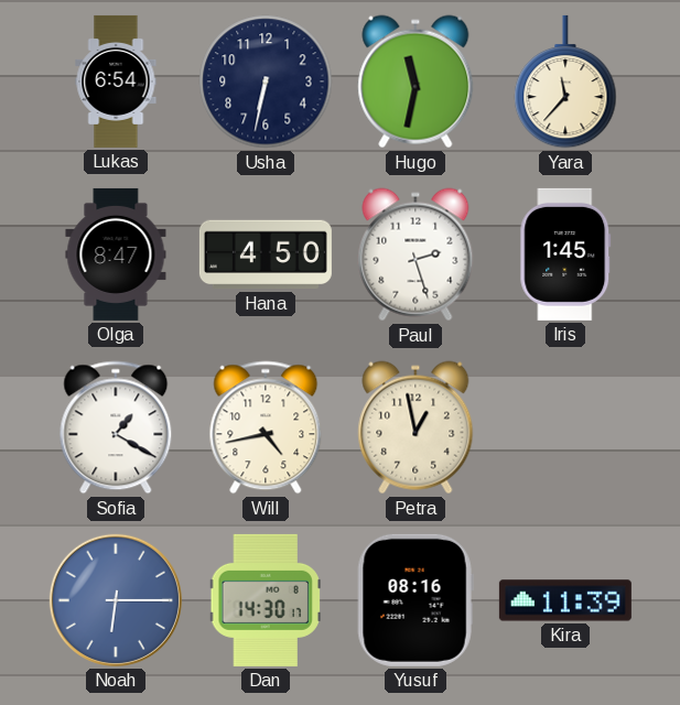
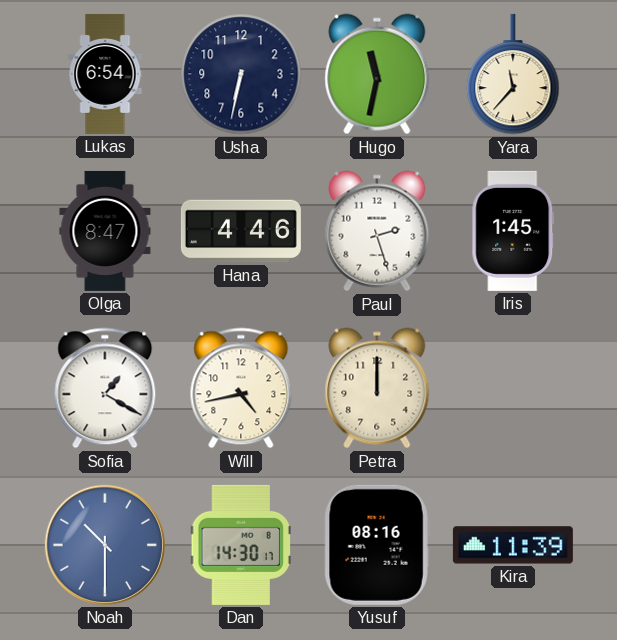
Hana: 4:50 -> 4:46
Petra: 12:58 -> 12:00
Noah: 6:15 -> 10:30
